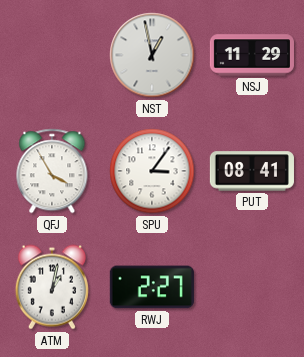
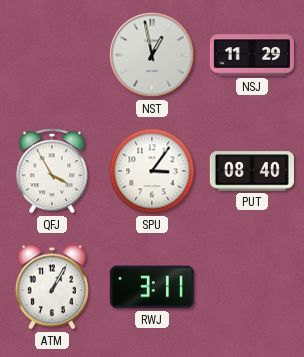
PUT: 08:41 -> 08:40
ATM: 1:02 -> 1:05
RWJ: 2:27 -> 3:11
